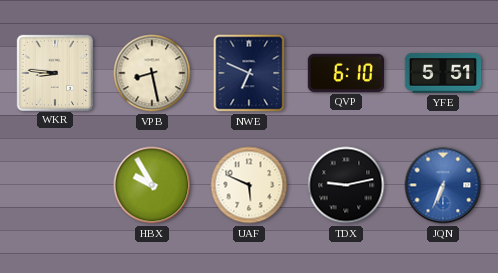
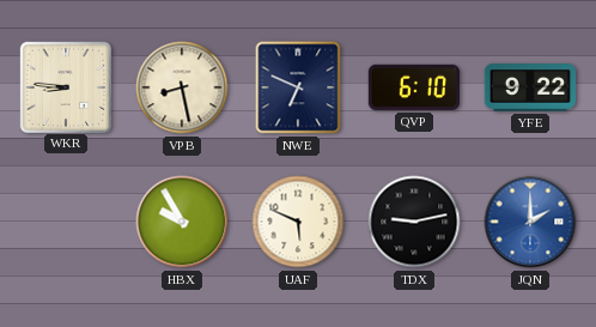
YFE: 5:51 -> 9:22
JQN: 6:34 -> 2:00
